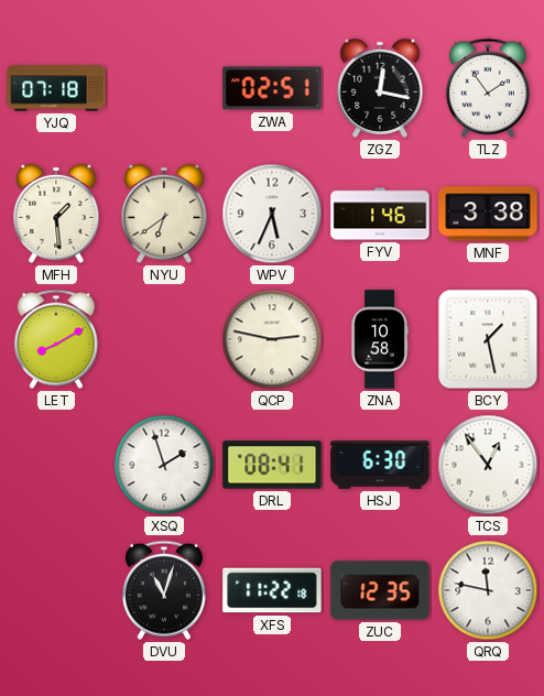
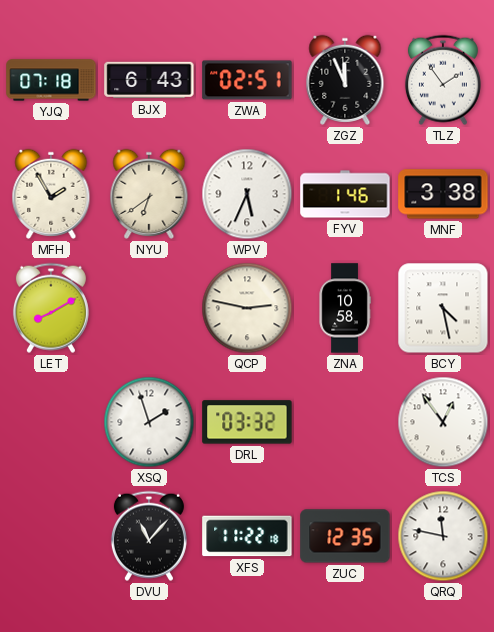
BJX: none -> 6:43
ZGZ: 12:17 -> 11:56
MFH: 1:29 -> 1:55
BCY: 1:28 -> 4:28
DRL: 08:41 -> 03:32
HSJ: 6:30 -> none
DVU: 11:03 -> 11:07
